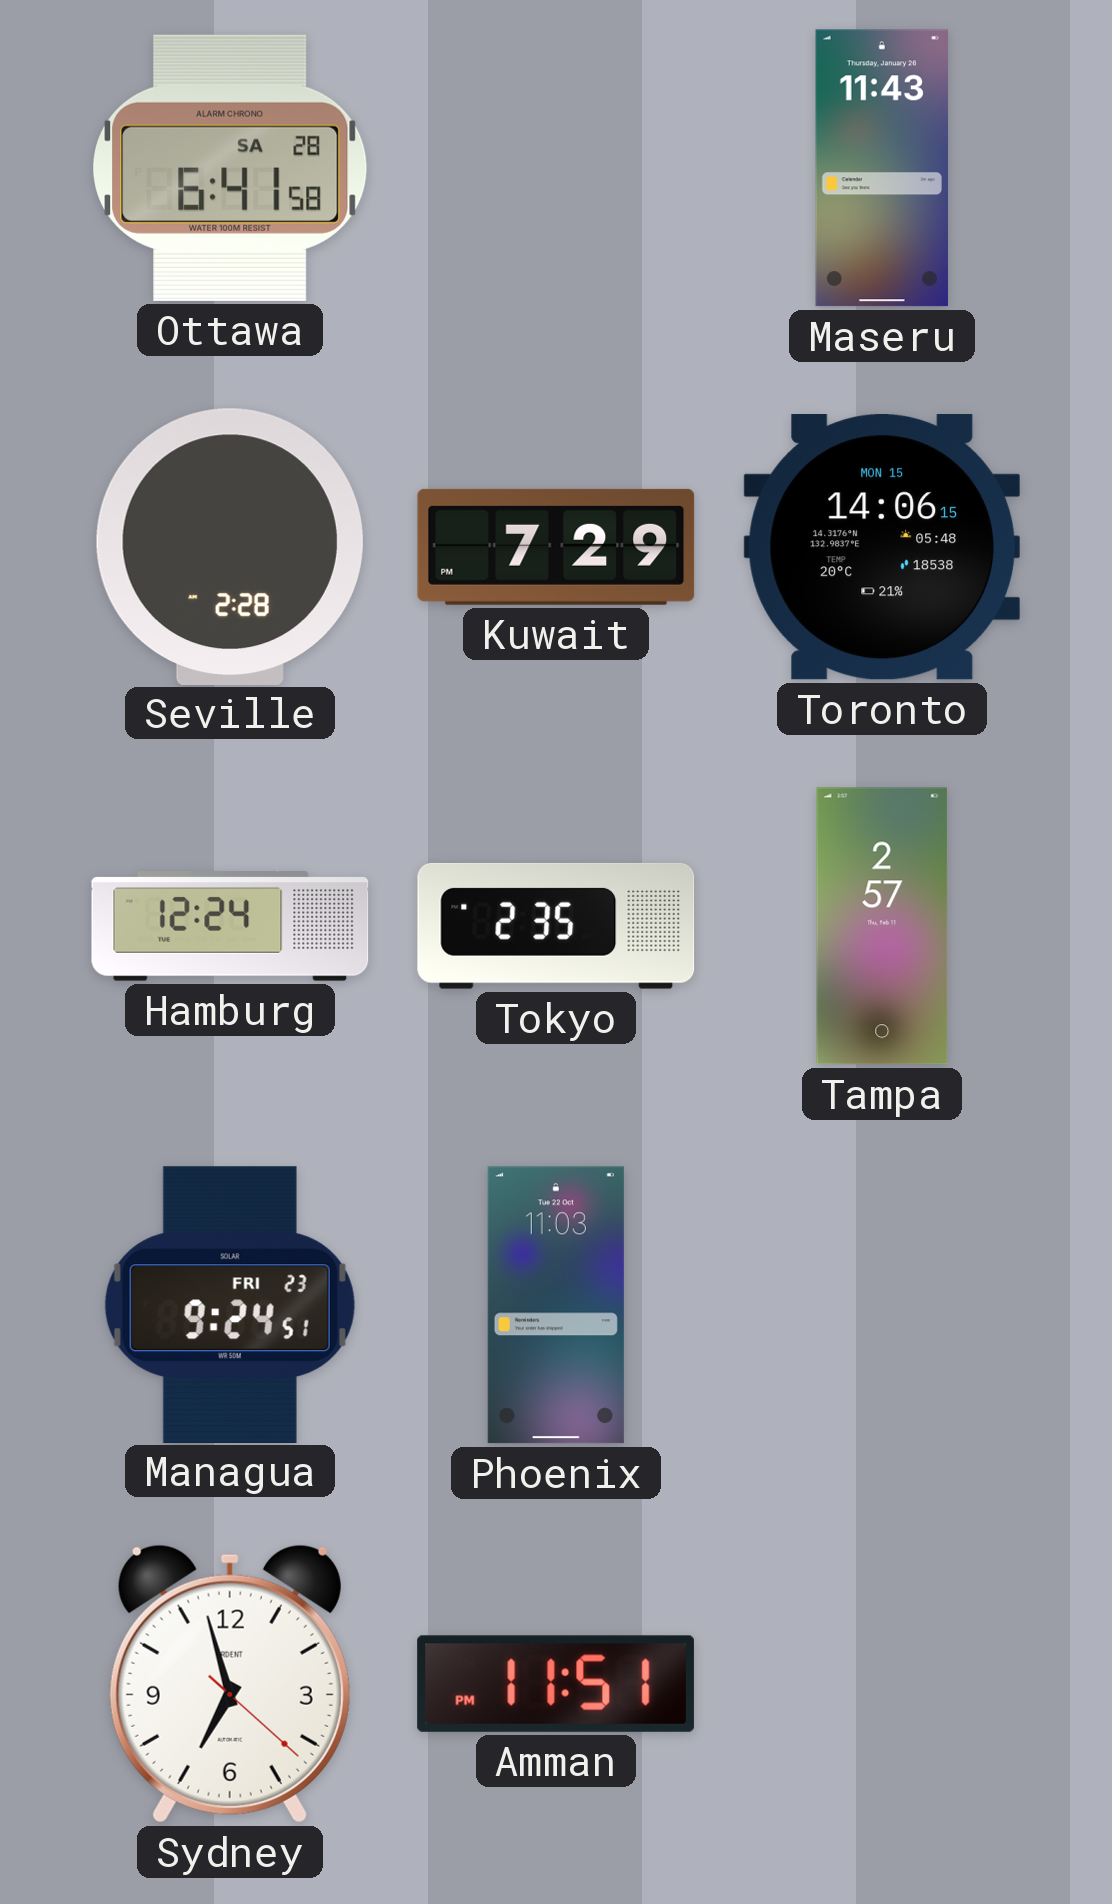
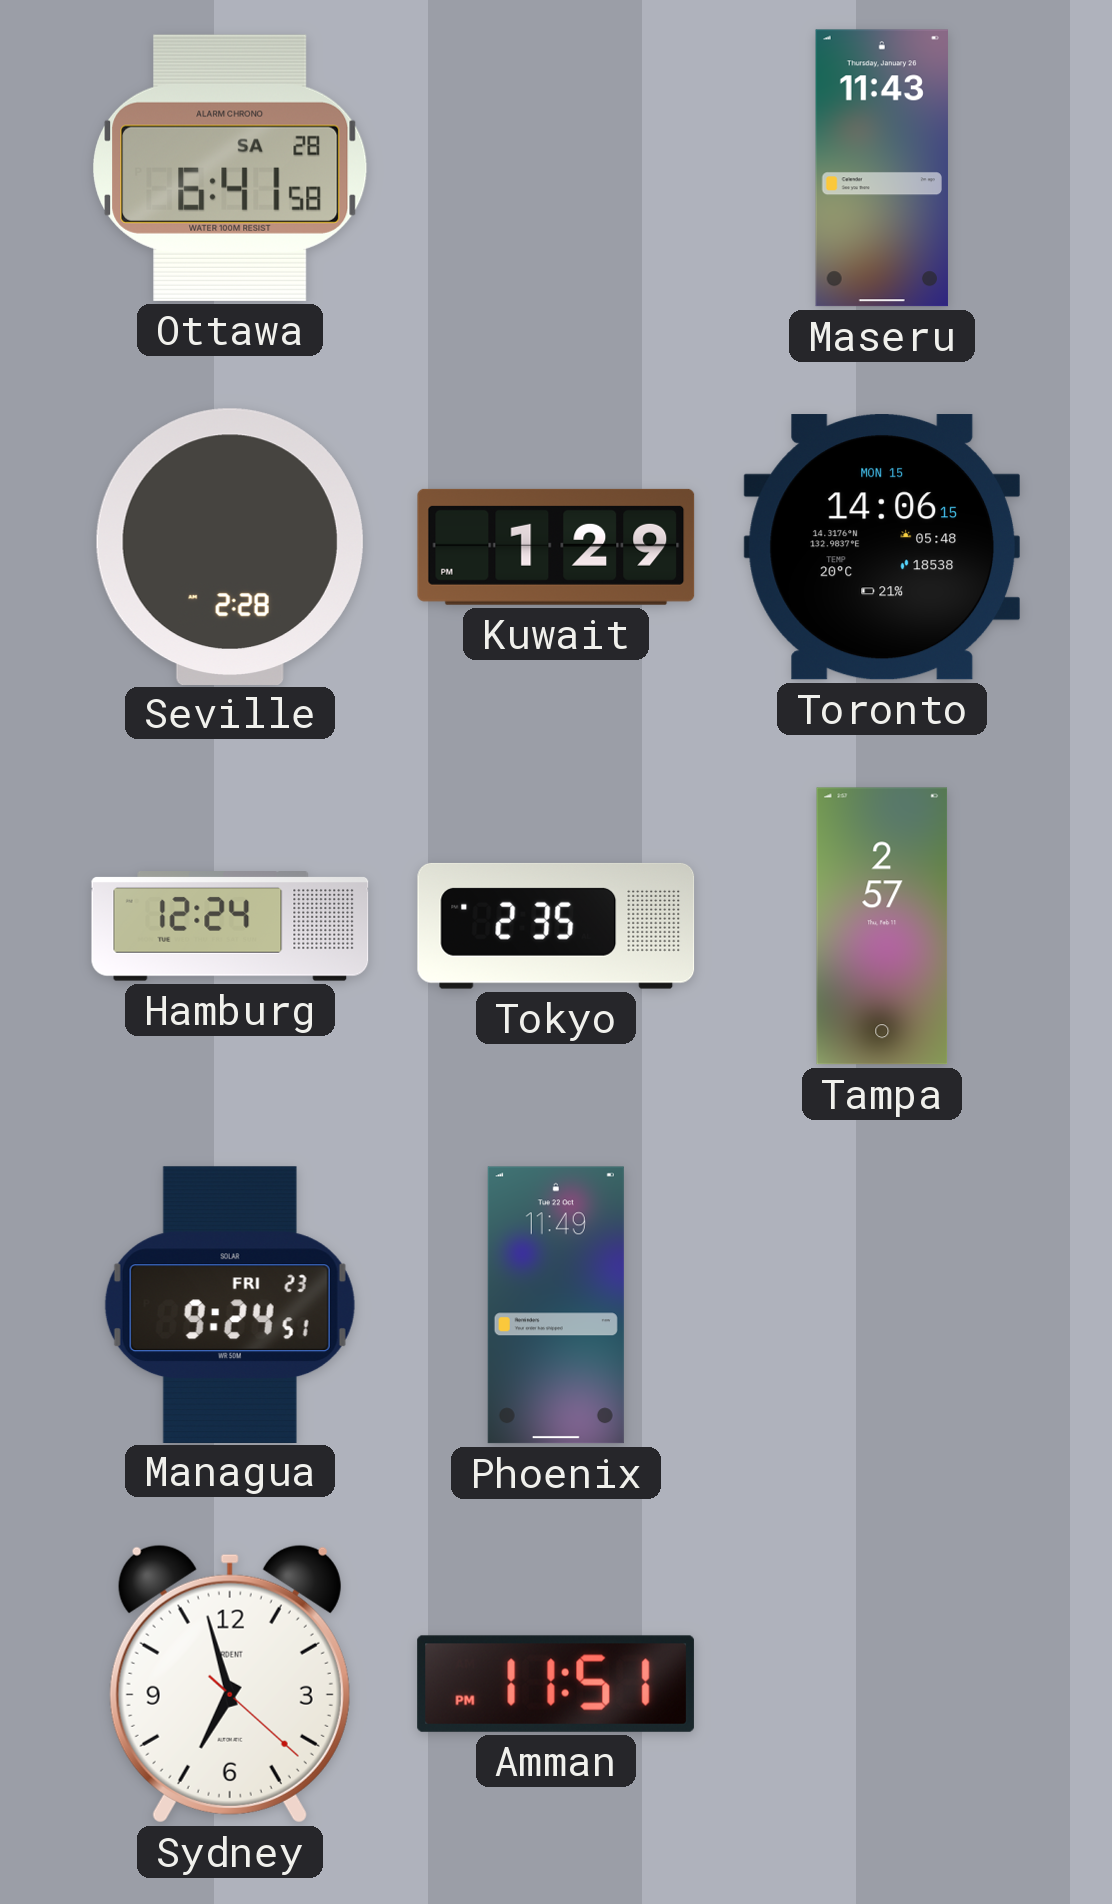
Kuwait: 7:29 -> 1:29
Phoenix: 11:03 -> 11:49
